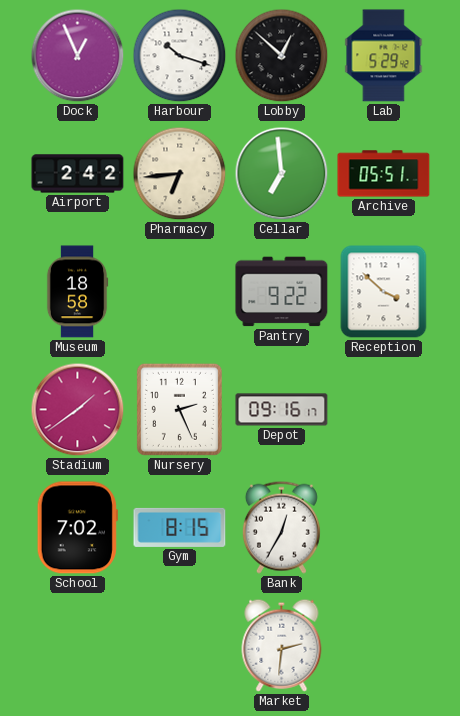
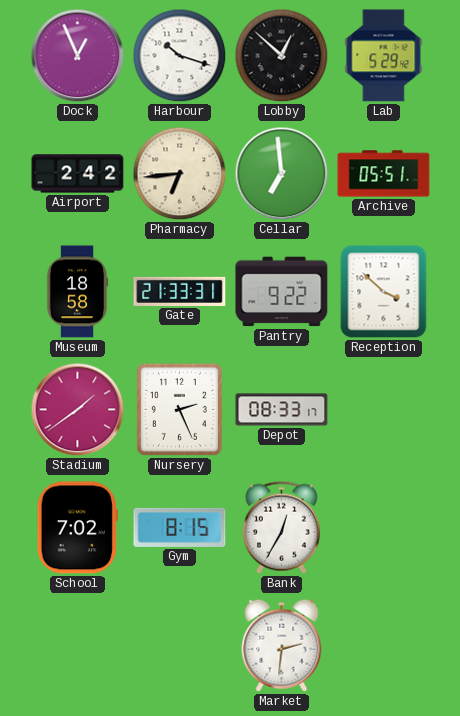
Gate: none -> 21:33
Depot: 09:16 -> 08:33
